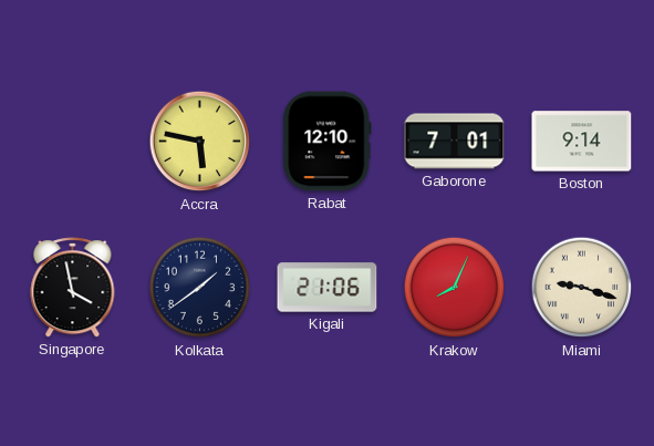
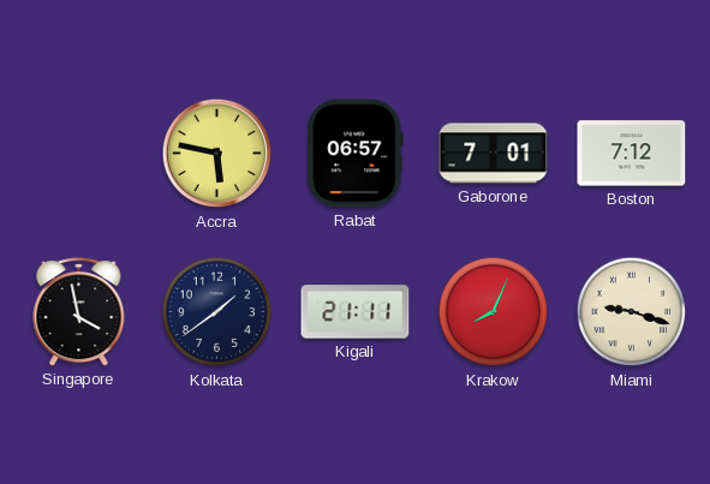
Rabat: 12:10 -> 06:57
Boston: 9:14 -> 7:12
Kigali: 21:06 -> 21:11
